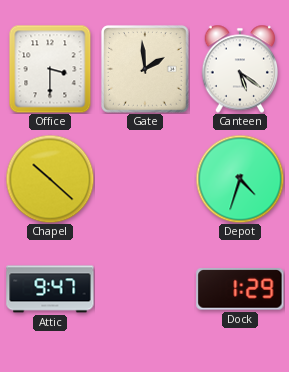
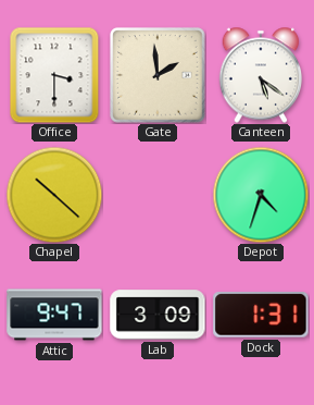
Lab: none -> 3:09
Dock: 1:29 -> 1:31
